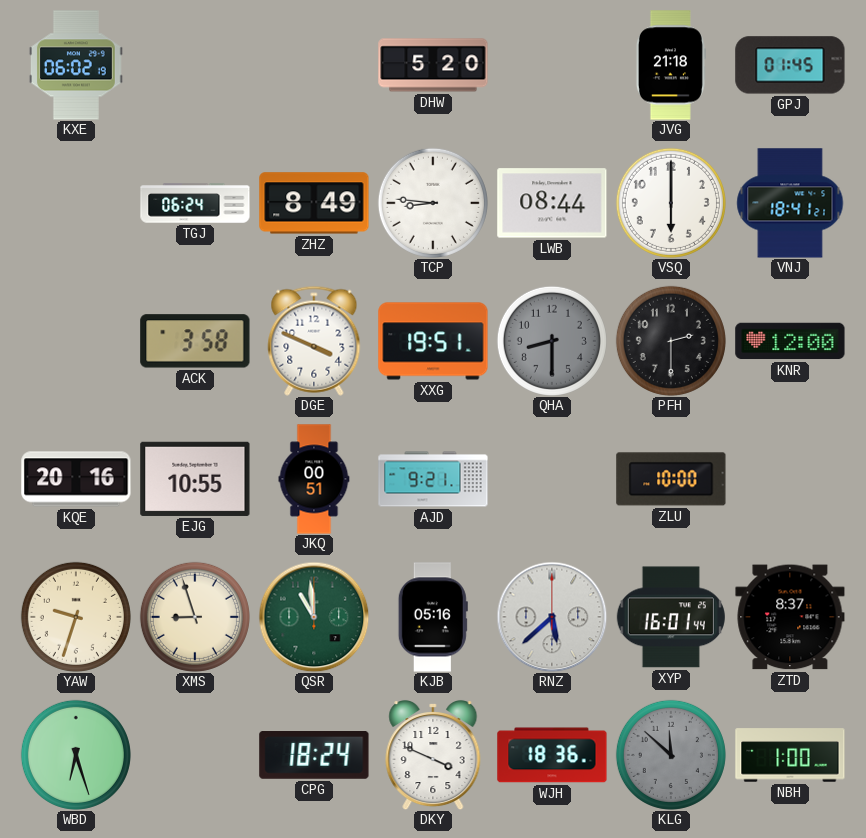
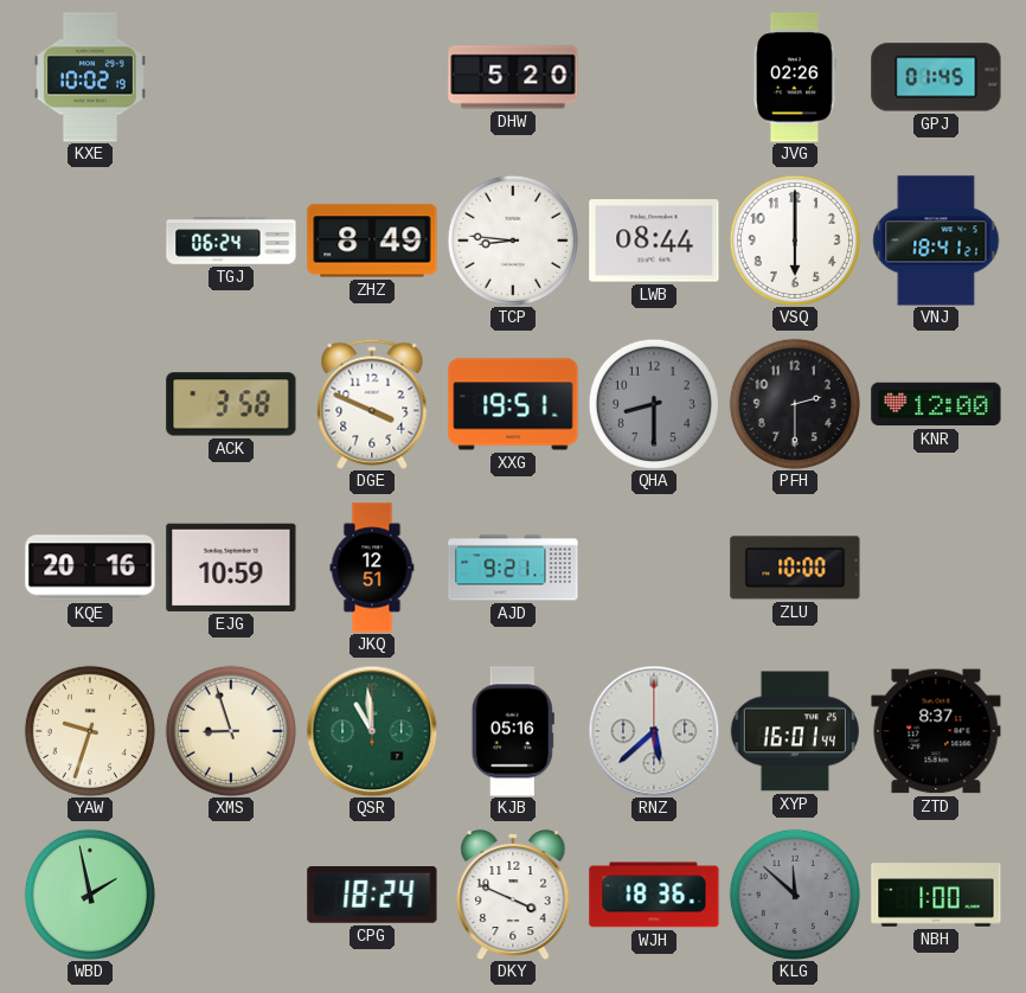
KXE: 06:02 -> 10:02
JVG: 21:18 -> 02:26
EJG: 10:55 -> 10:59
JKQ: 00:51 -> 12:51
WBD: 6:27 -> 1:58
